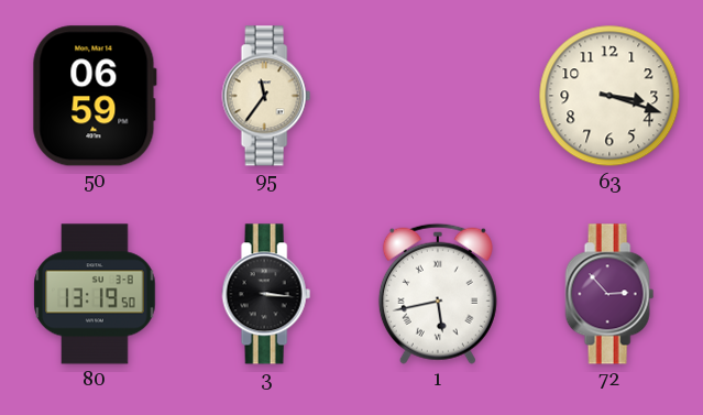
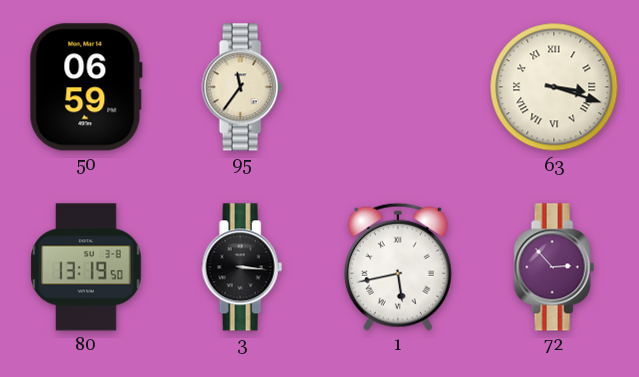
63 numerals: Arabic -> Roman
